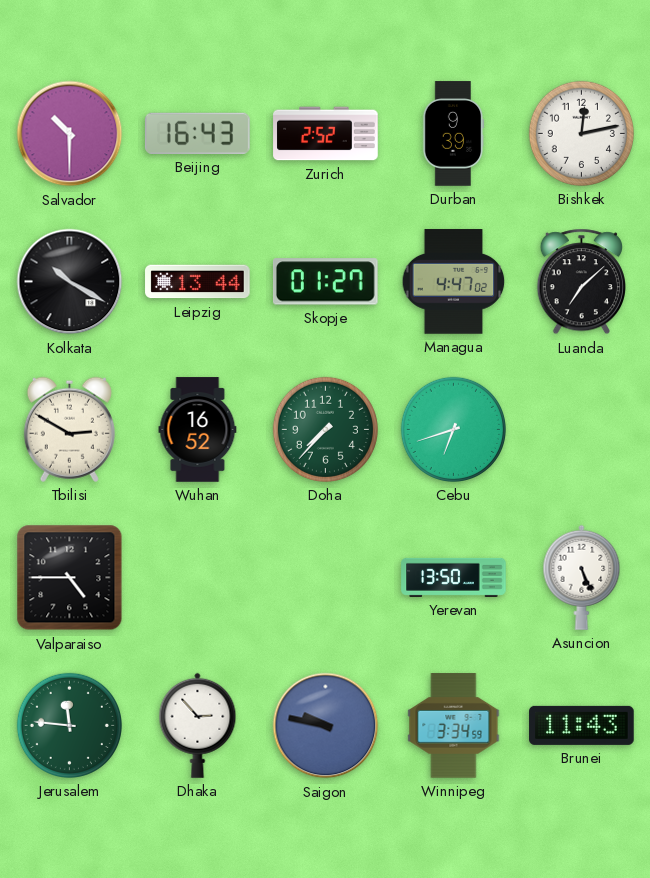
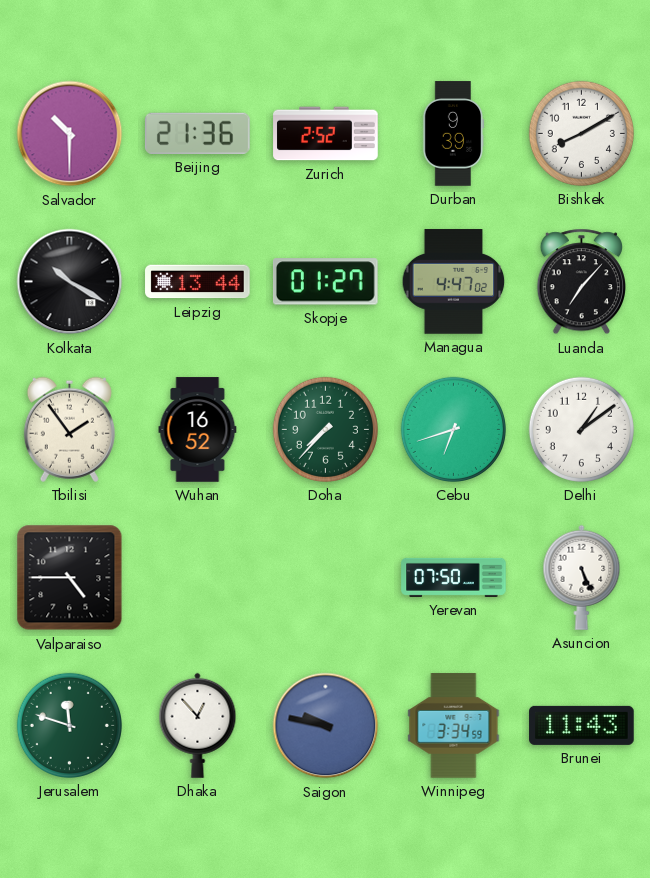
Beijing: 16:43 -> 21:36
Bishkek: 12:13 -> 8:10
Luanda: 7:08 -> 7:07
Tbilisi: 2:50 -> 1:54
Delhi: none -> 1:09
Yerevan: 13:50 -> 07:50
Jerusalem: 11:46 -> 11:48
Dhaka: 2:53 -> 12:53
